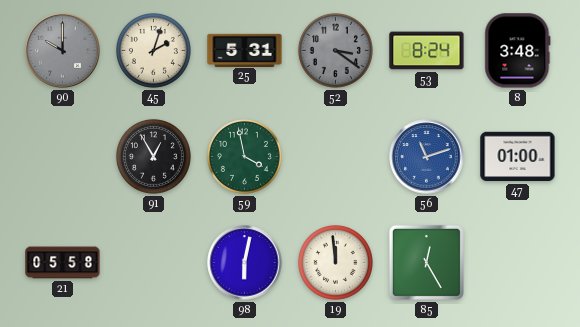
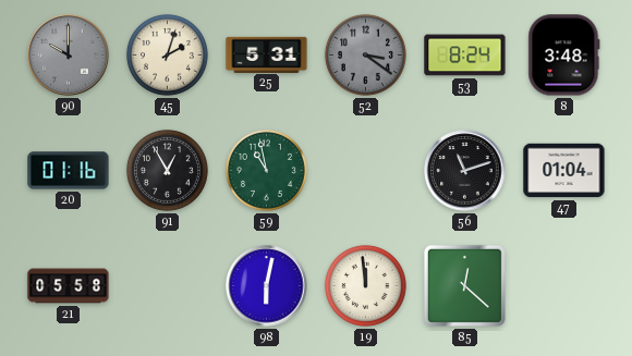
20: none -> 01:16
59: 3:58 -> 10:58
56 dial: blue -> black
47: 01:00 -> 01:04
85: 12:25 -> 12:22
